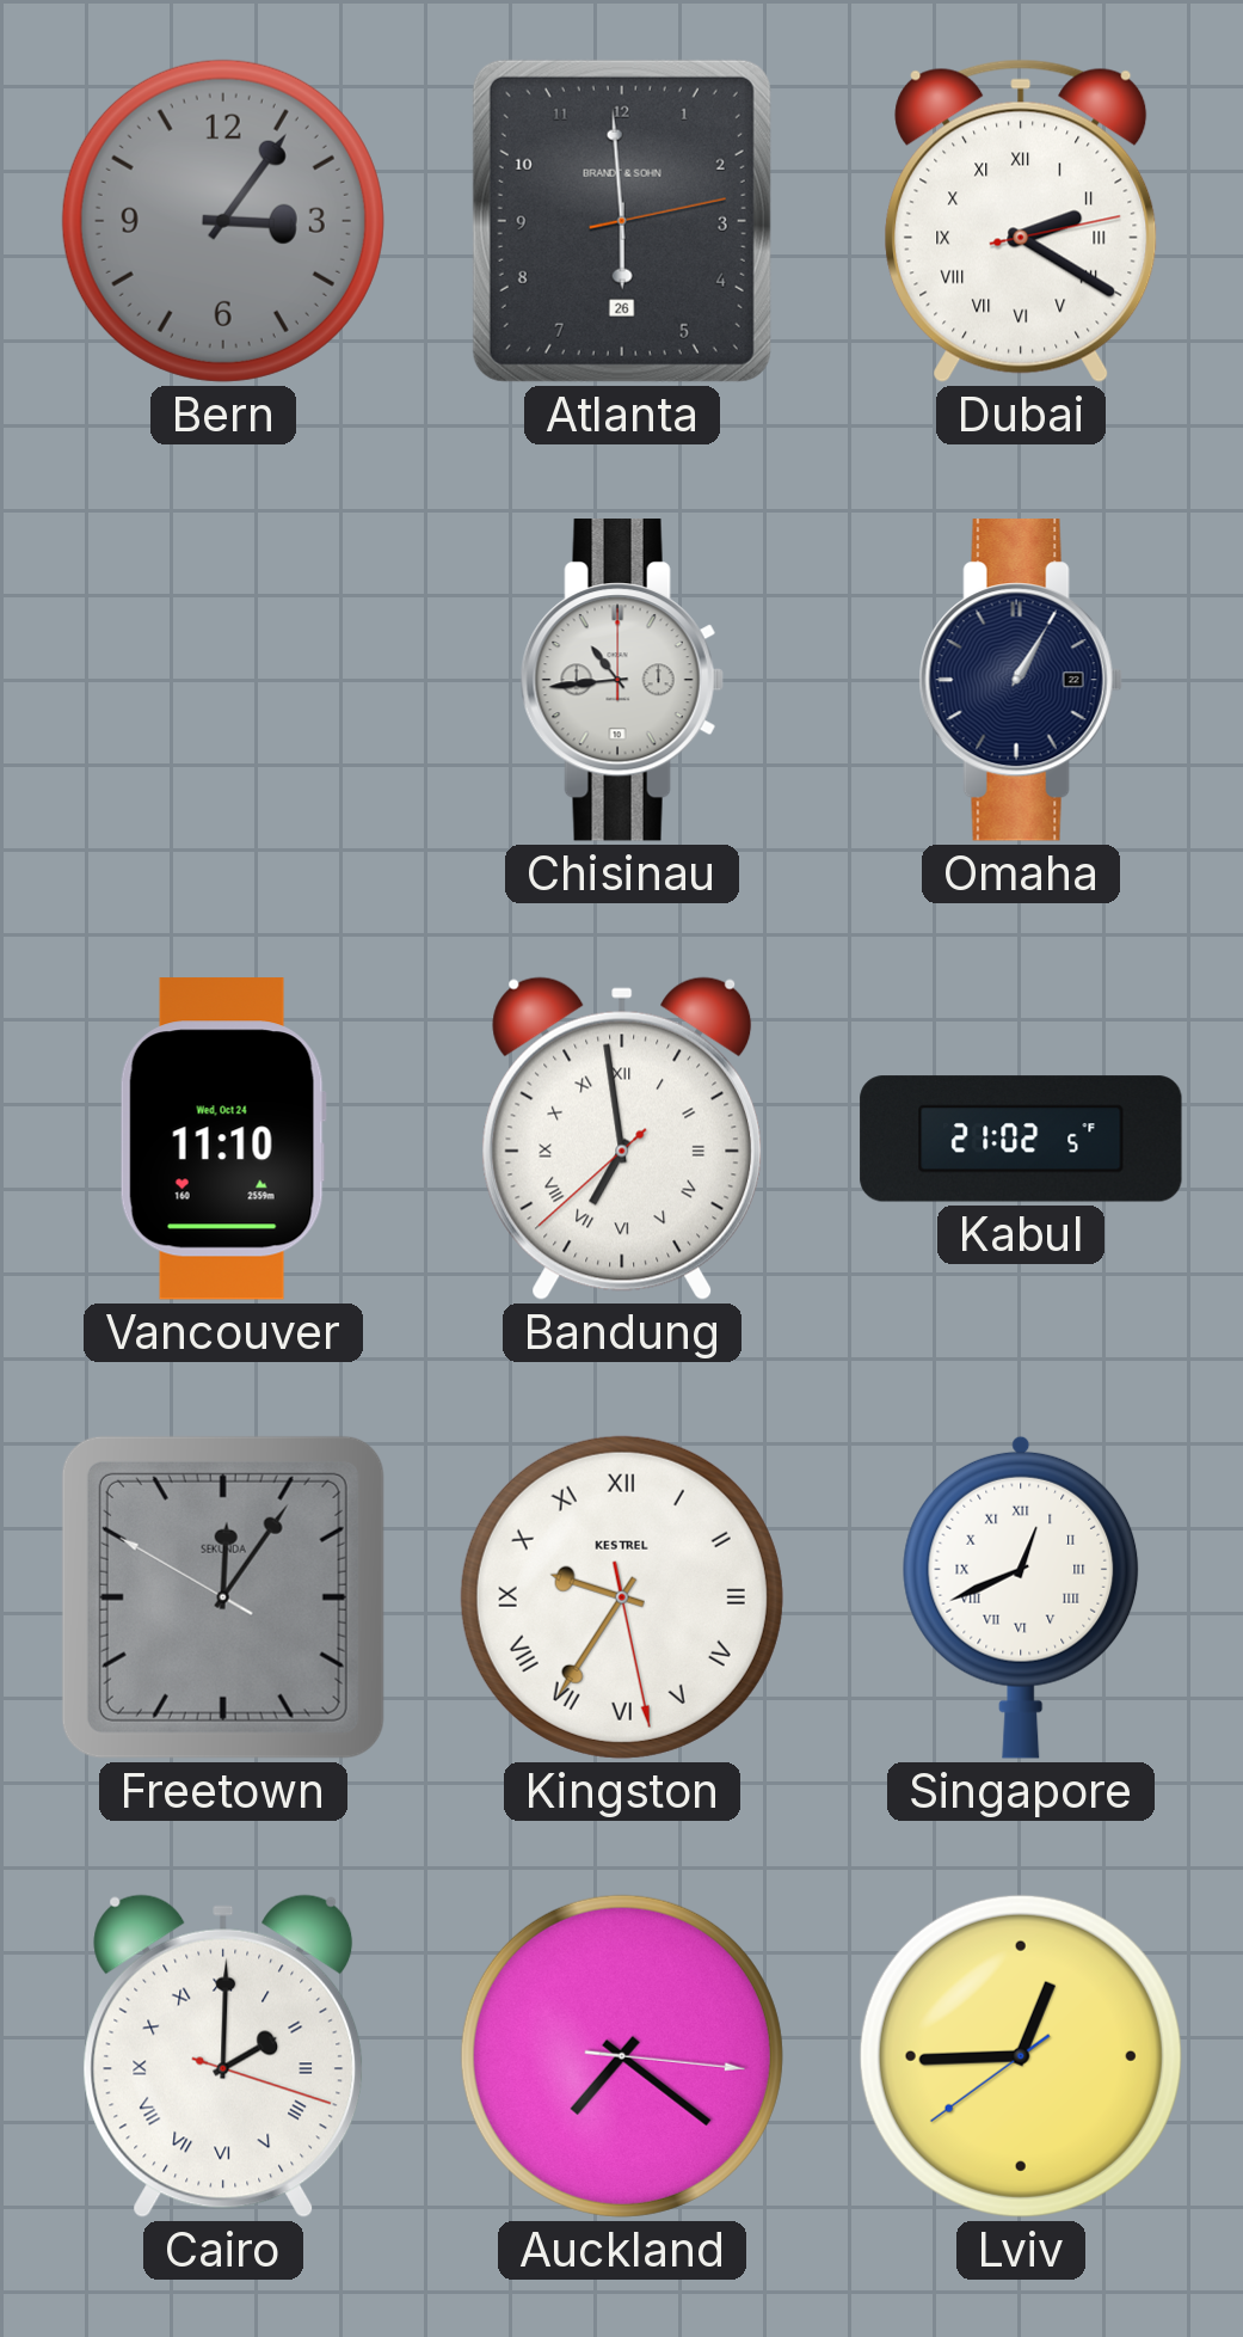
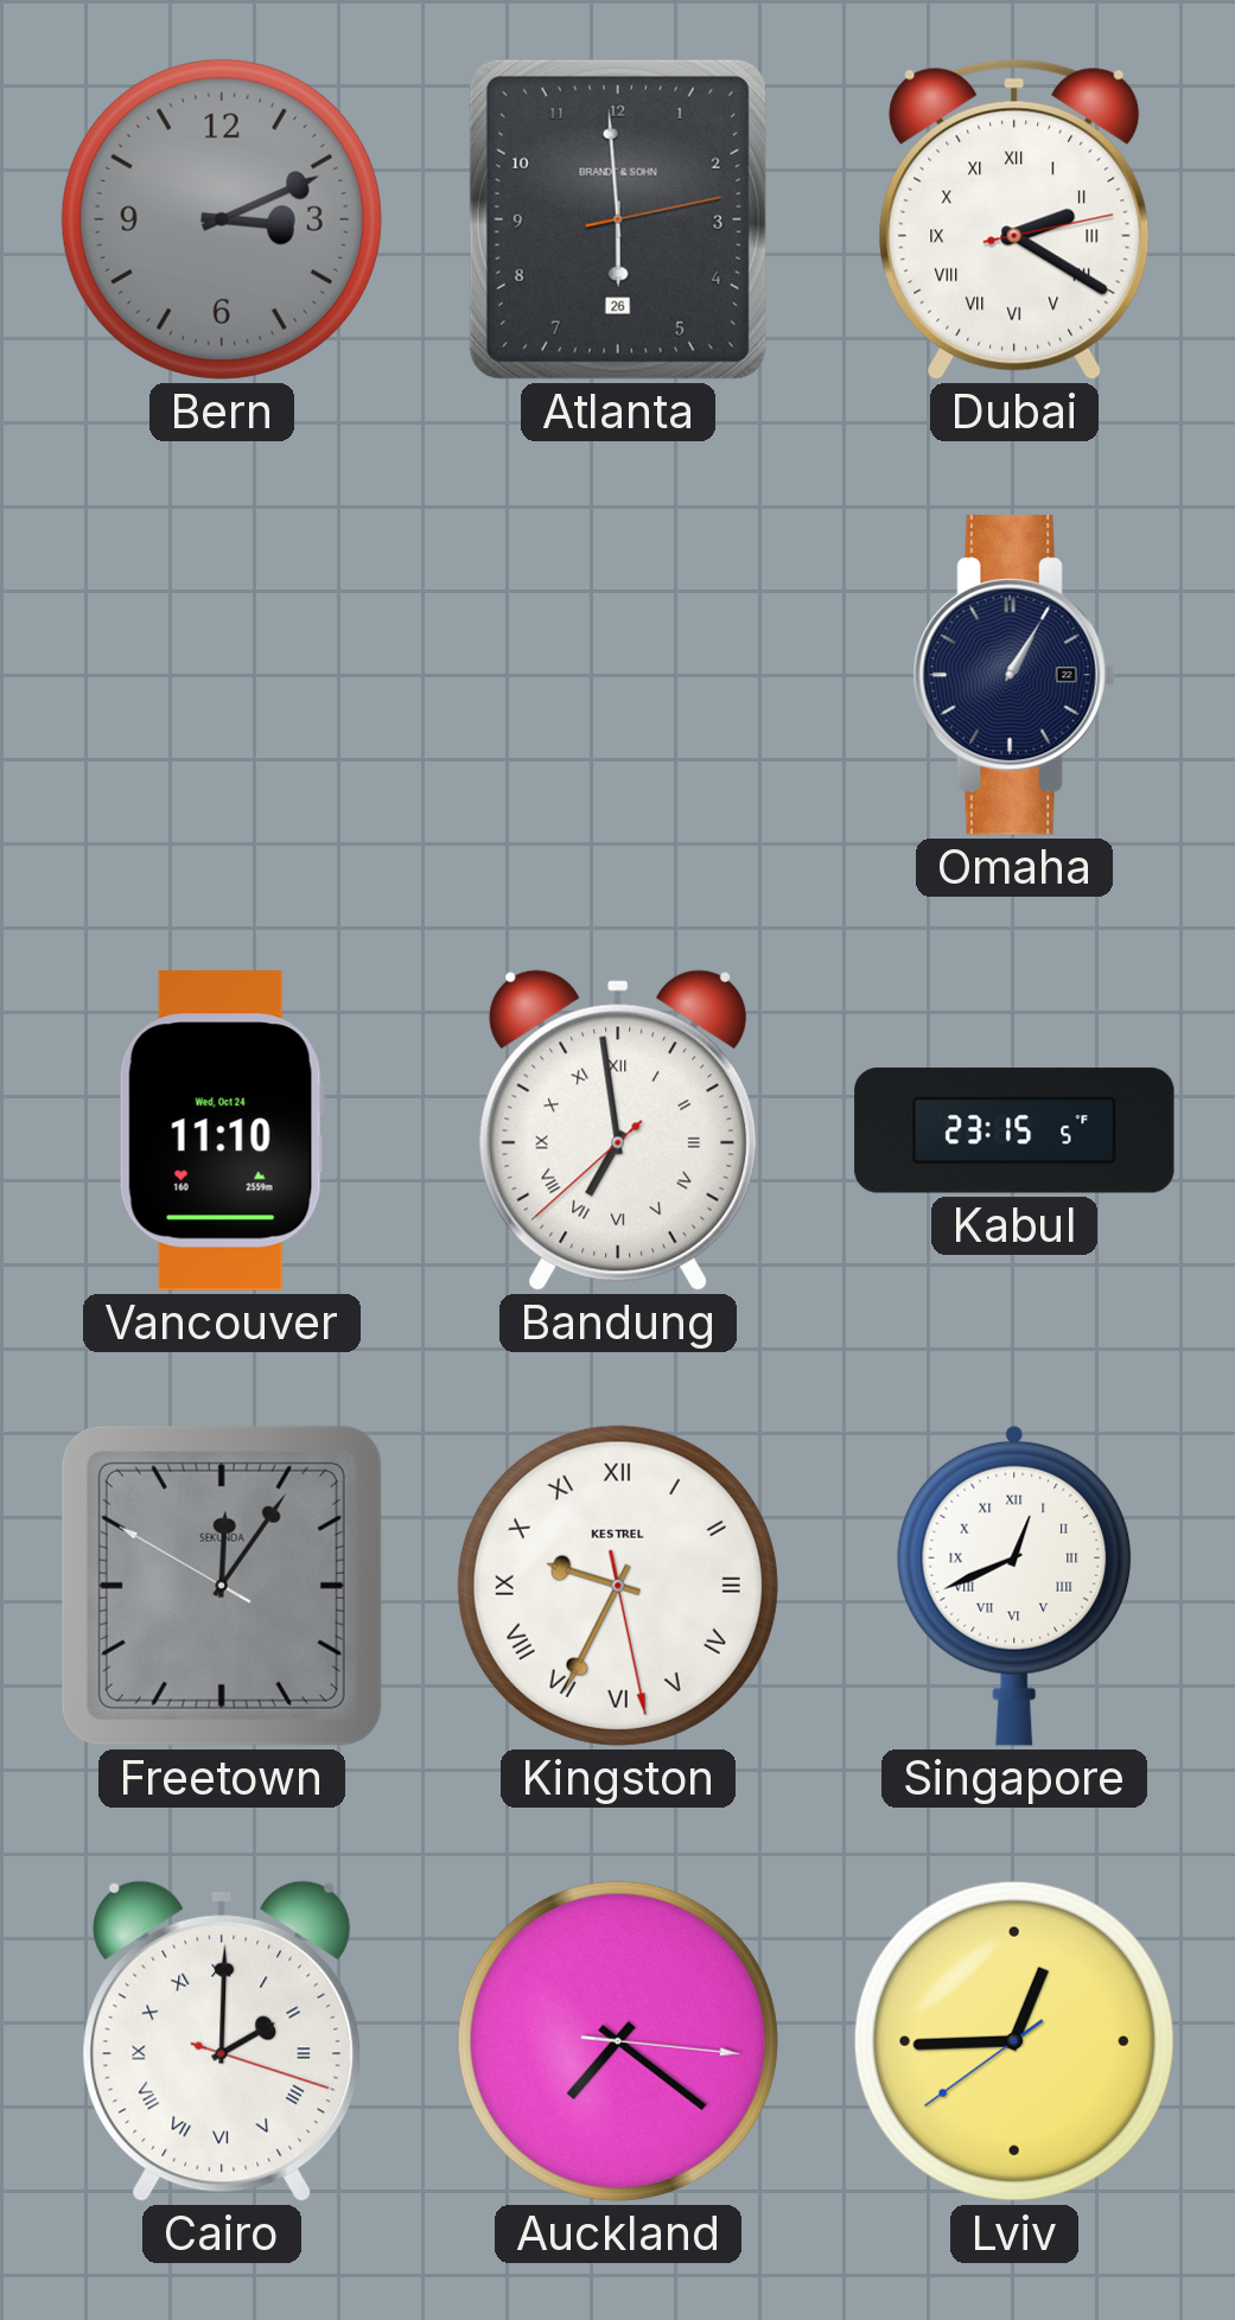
Bern: 3:06 -> 3:11
Chisinau: 10:44 -> none
Kabul: 21:02 -> 23:15
Kingston: 9:35 -> 9:34
